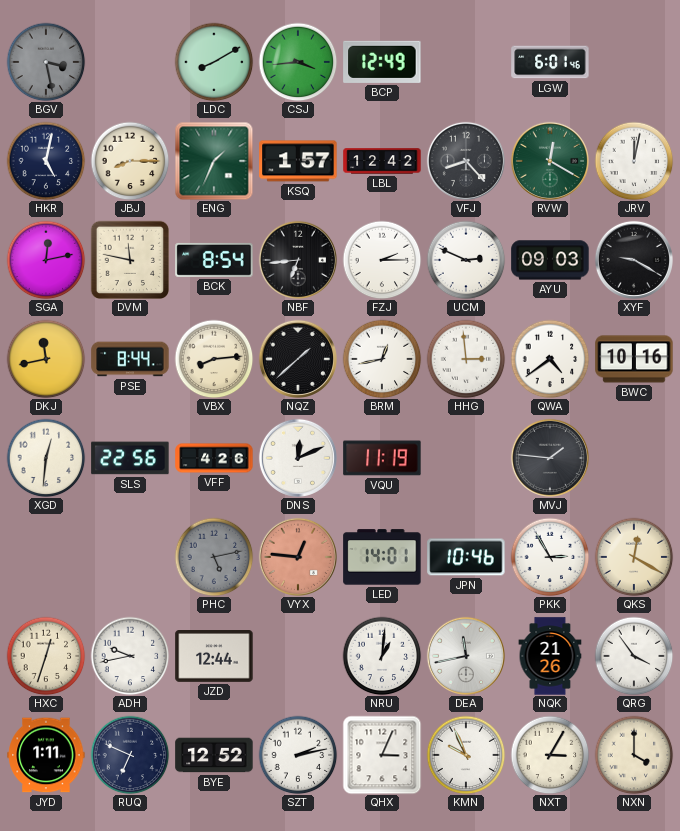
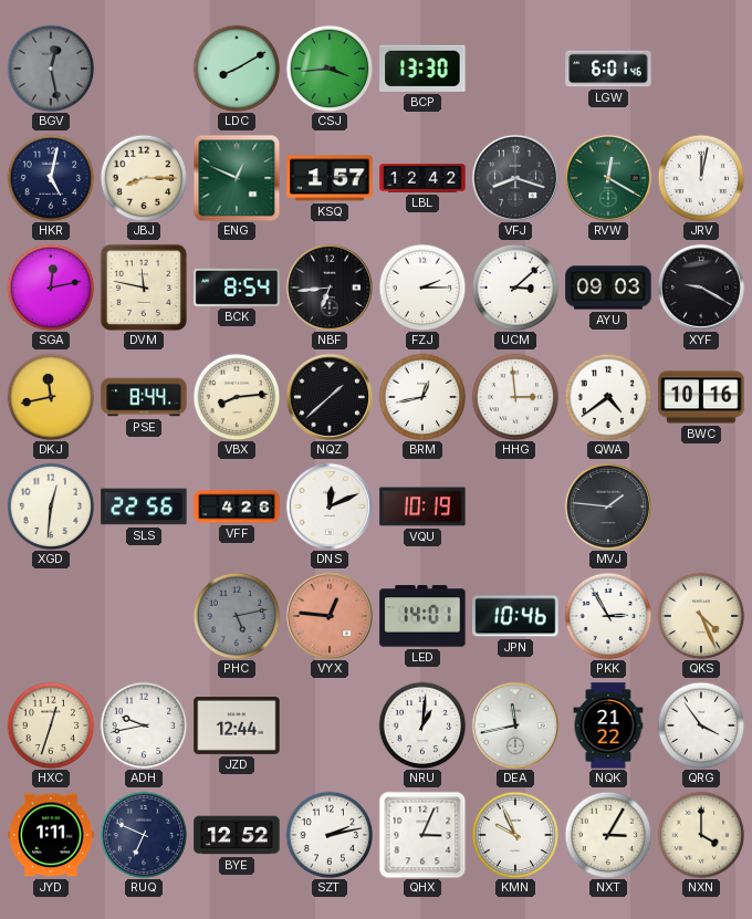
BGV: 3:28 -> 12:28
BCP: 12:49 -> 13:30
ENG: 1:34 -> 12:49
VFJ: 8:23 -> 8:18
UCM: 2:49 -> 3:08
VQU: 11:19 -> 10:19
QKS: 12:20 -> 4:26
NQK: 21:26 -> 21:22
